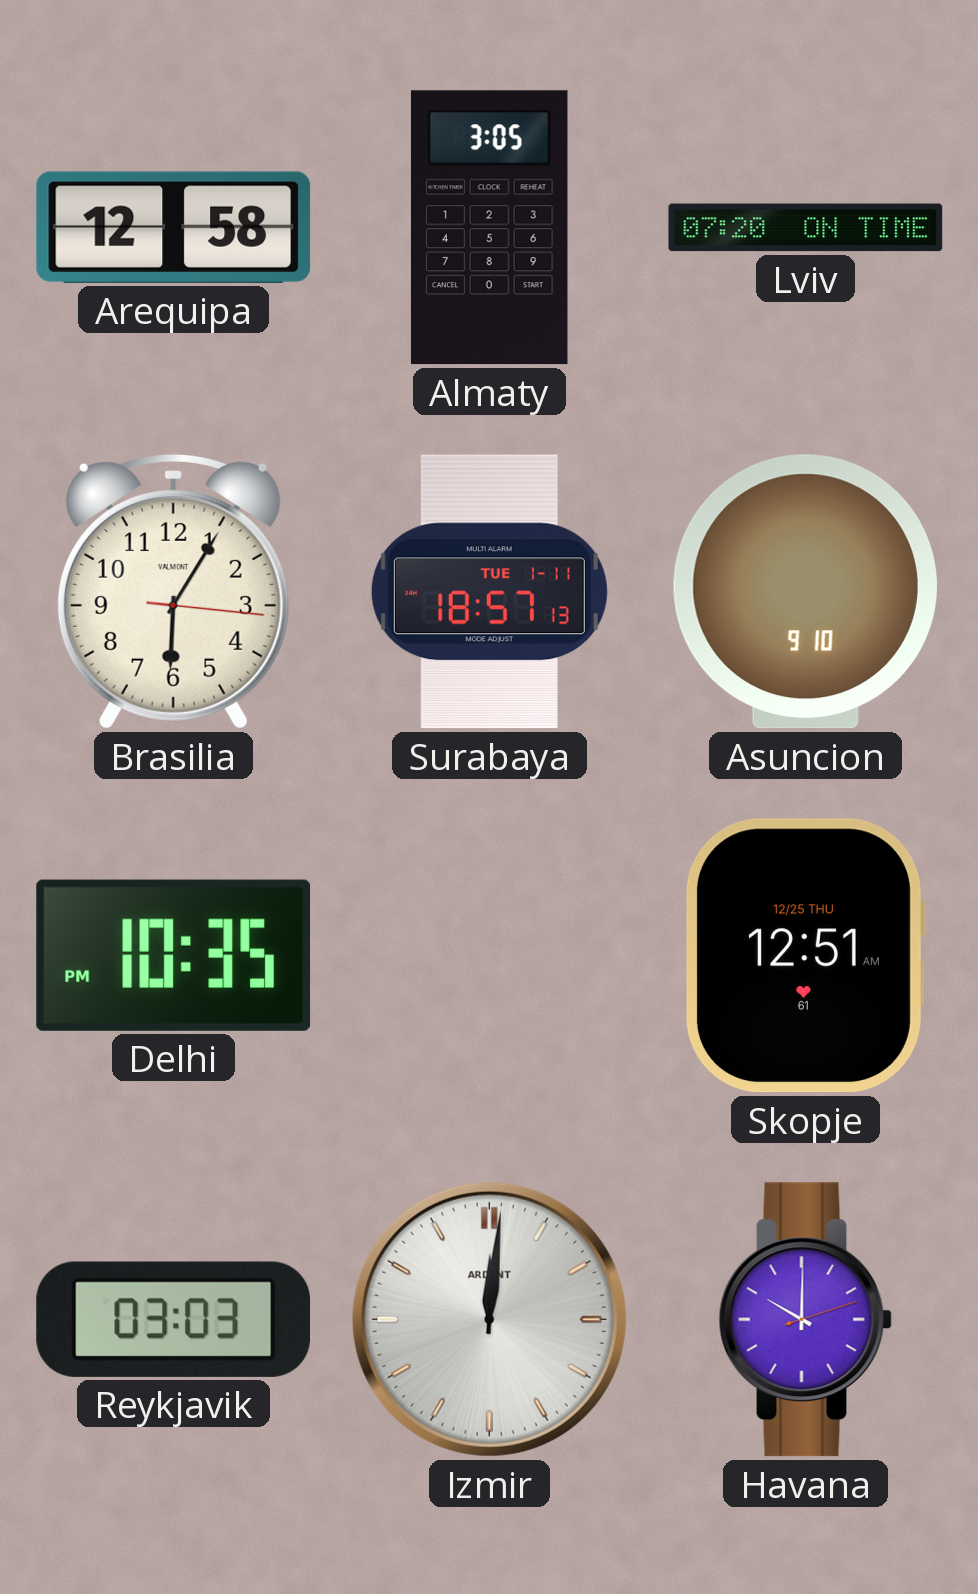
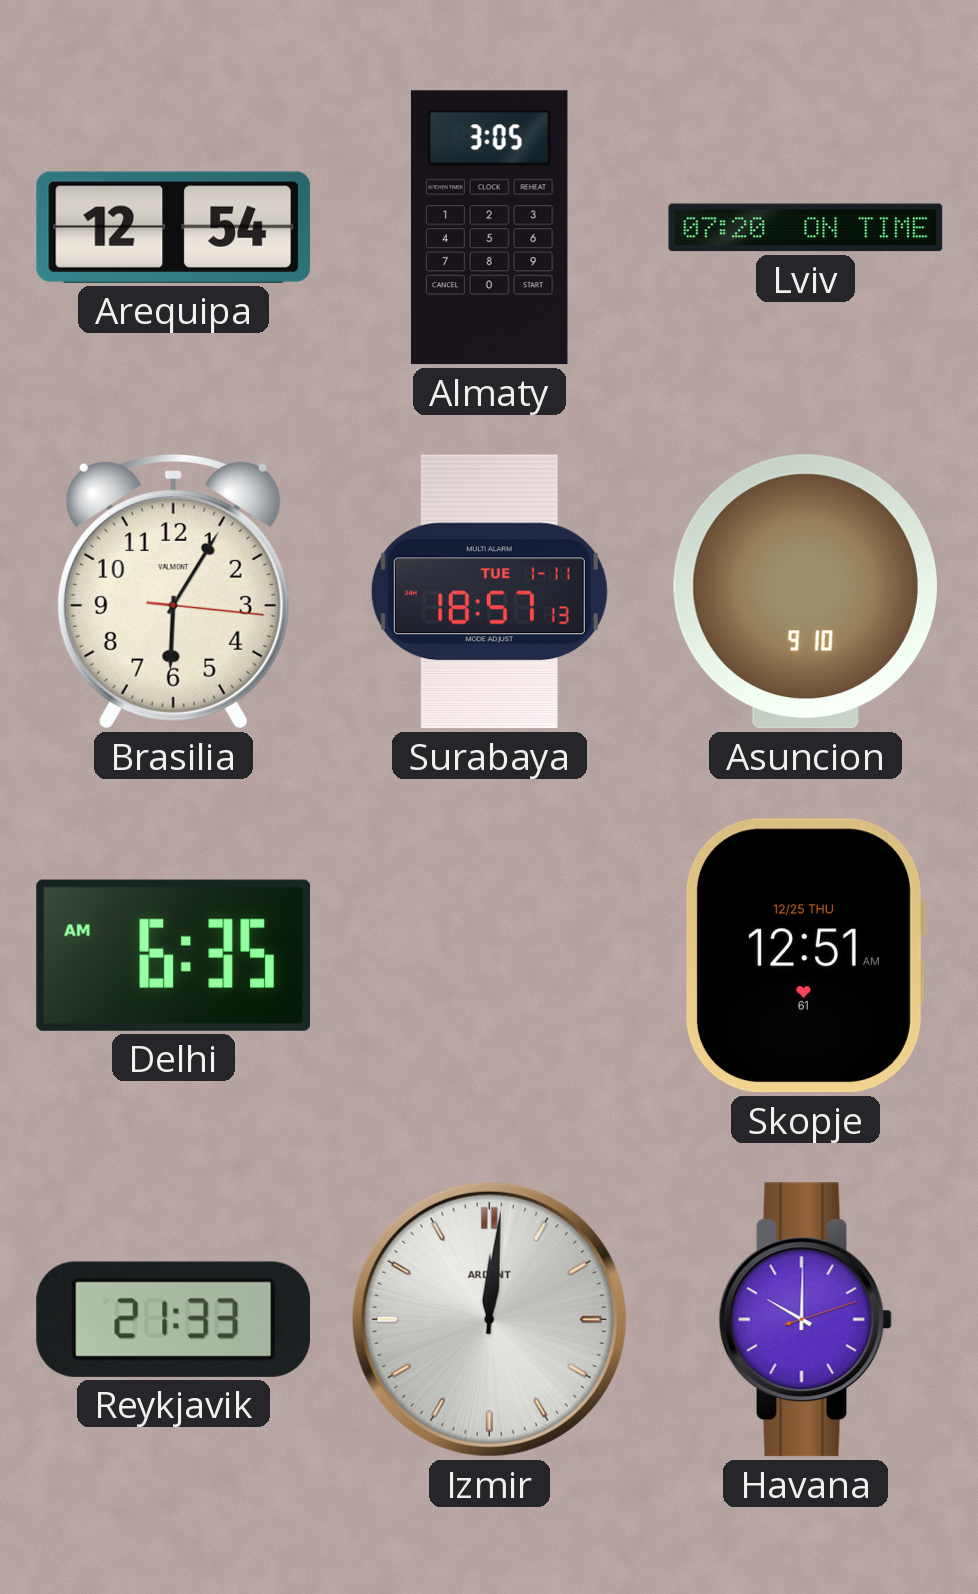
Arequipa: 12:58 -> 12:54
Delhi: 10:35 -> 6:35
Reykjavik: 03:03 -> 21:33
